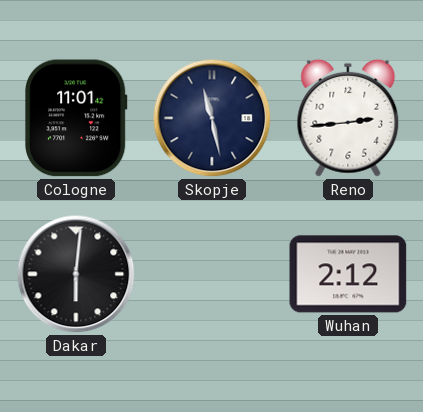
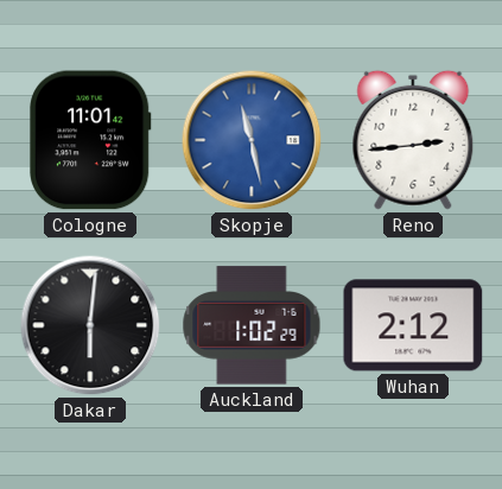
Skopje dial: navy -> blue
Auckland: none -> 1:02
